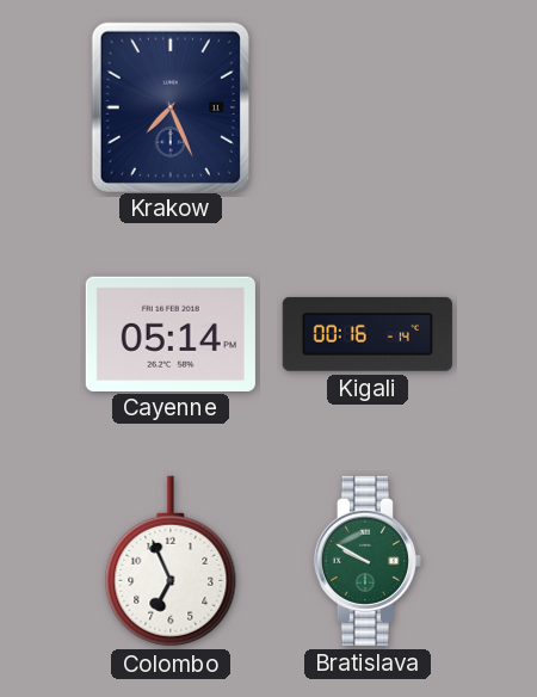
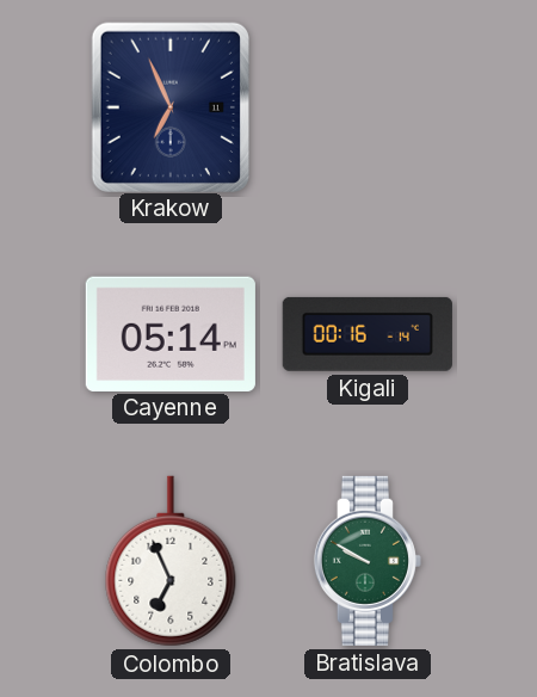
Krakow: 7:26 -> 6:56
